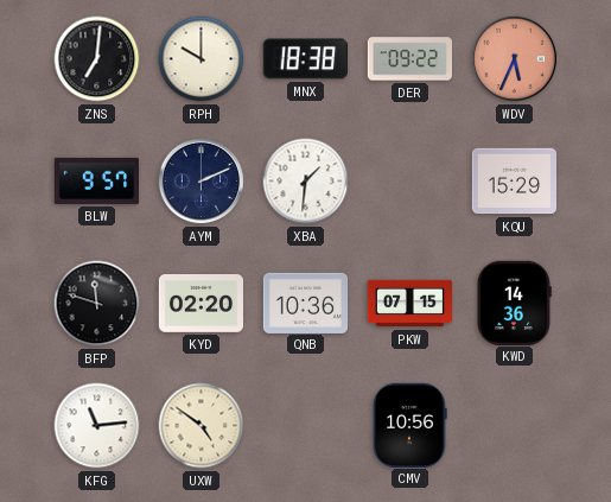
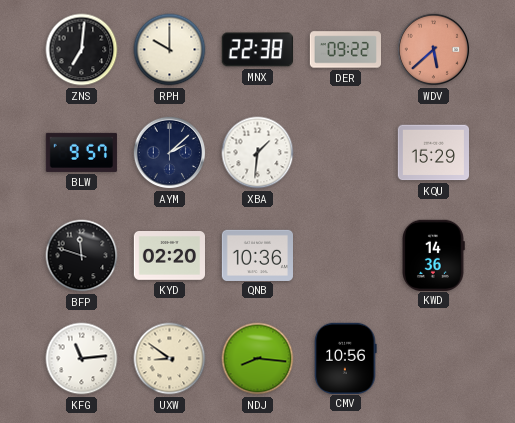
MNX: 18:38 -> 22:38
WDV: 5:34 -> 5:38
AYM: 2:11 -> 2:08
PKW: 07:15 -> none
UXW: 4:51 -> 8:51
NDJ: none -> 8:16
